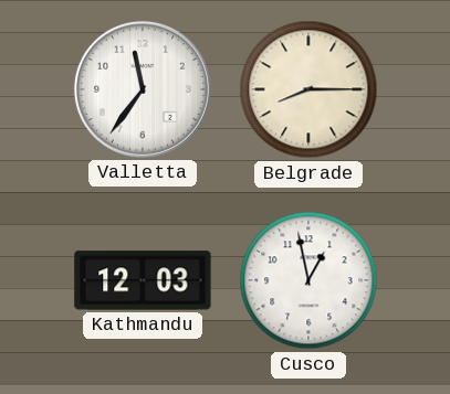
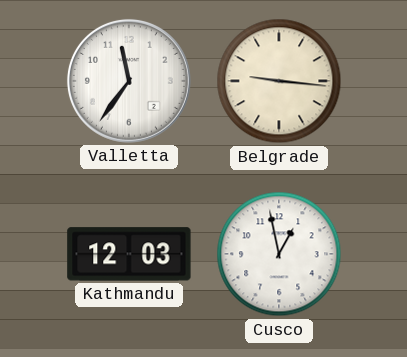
Belgrade: 8:15 -> 9:16
